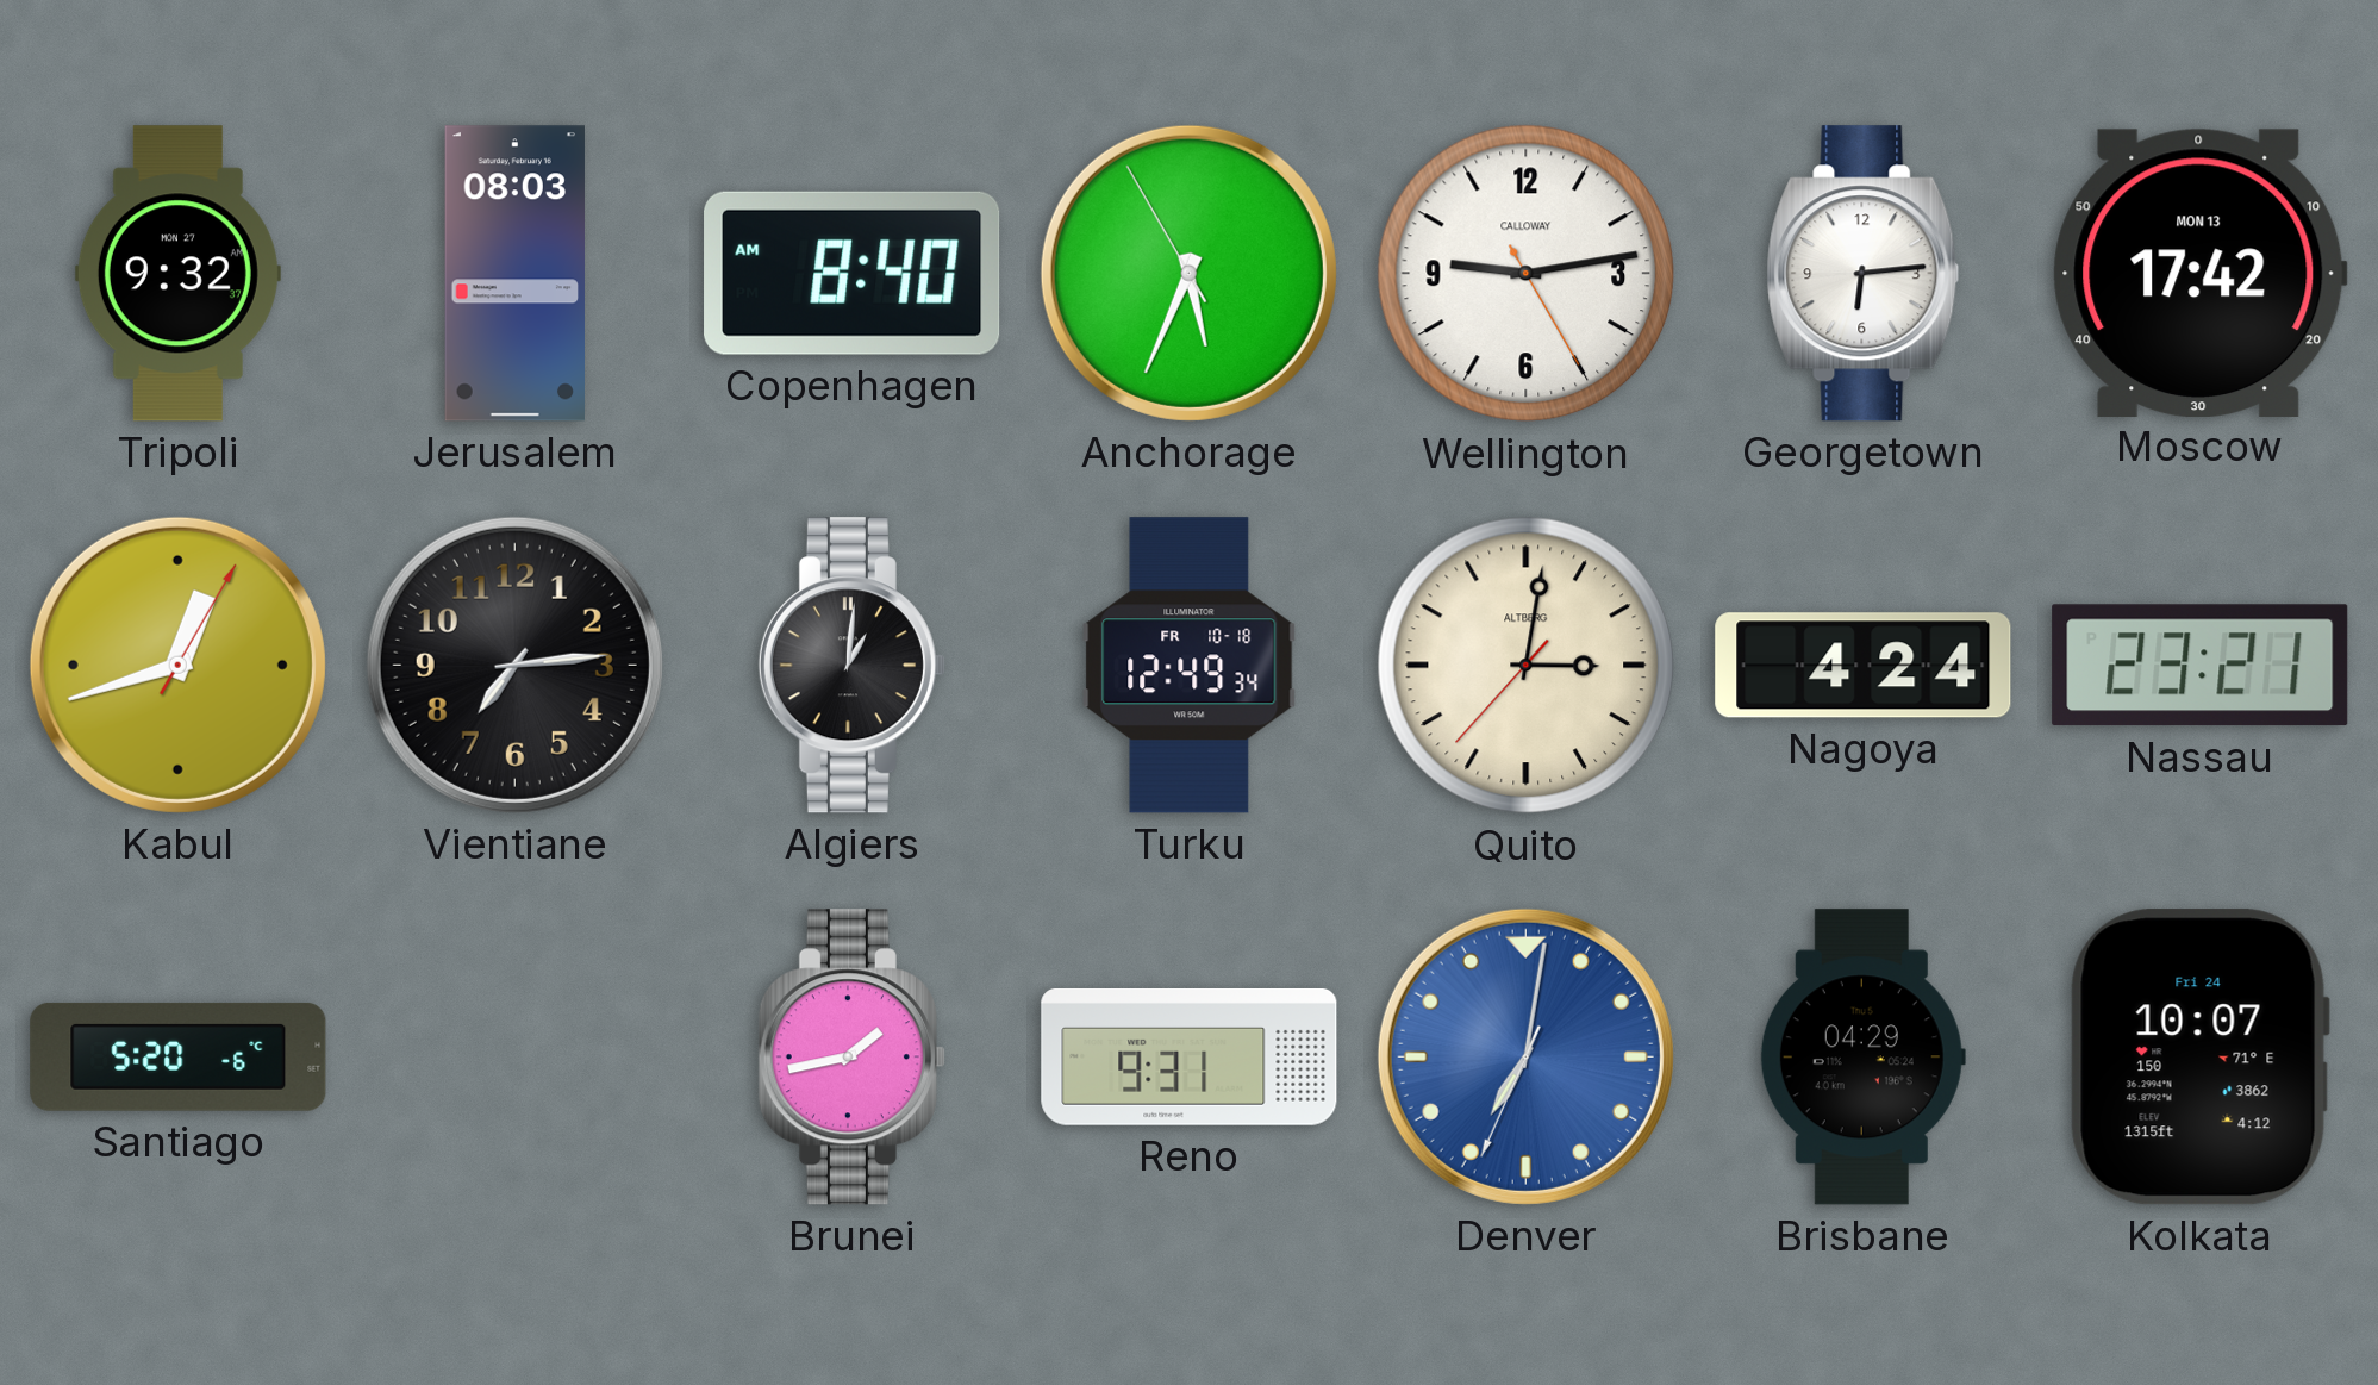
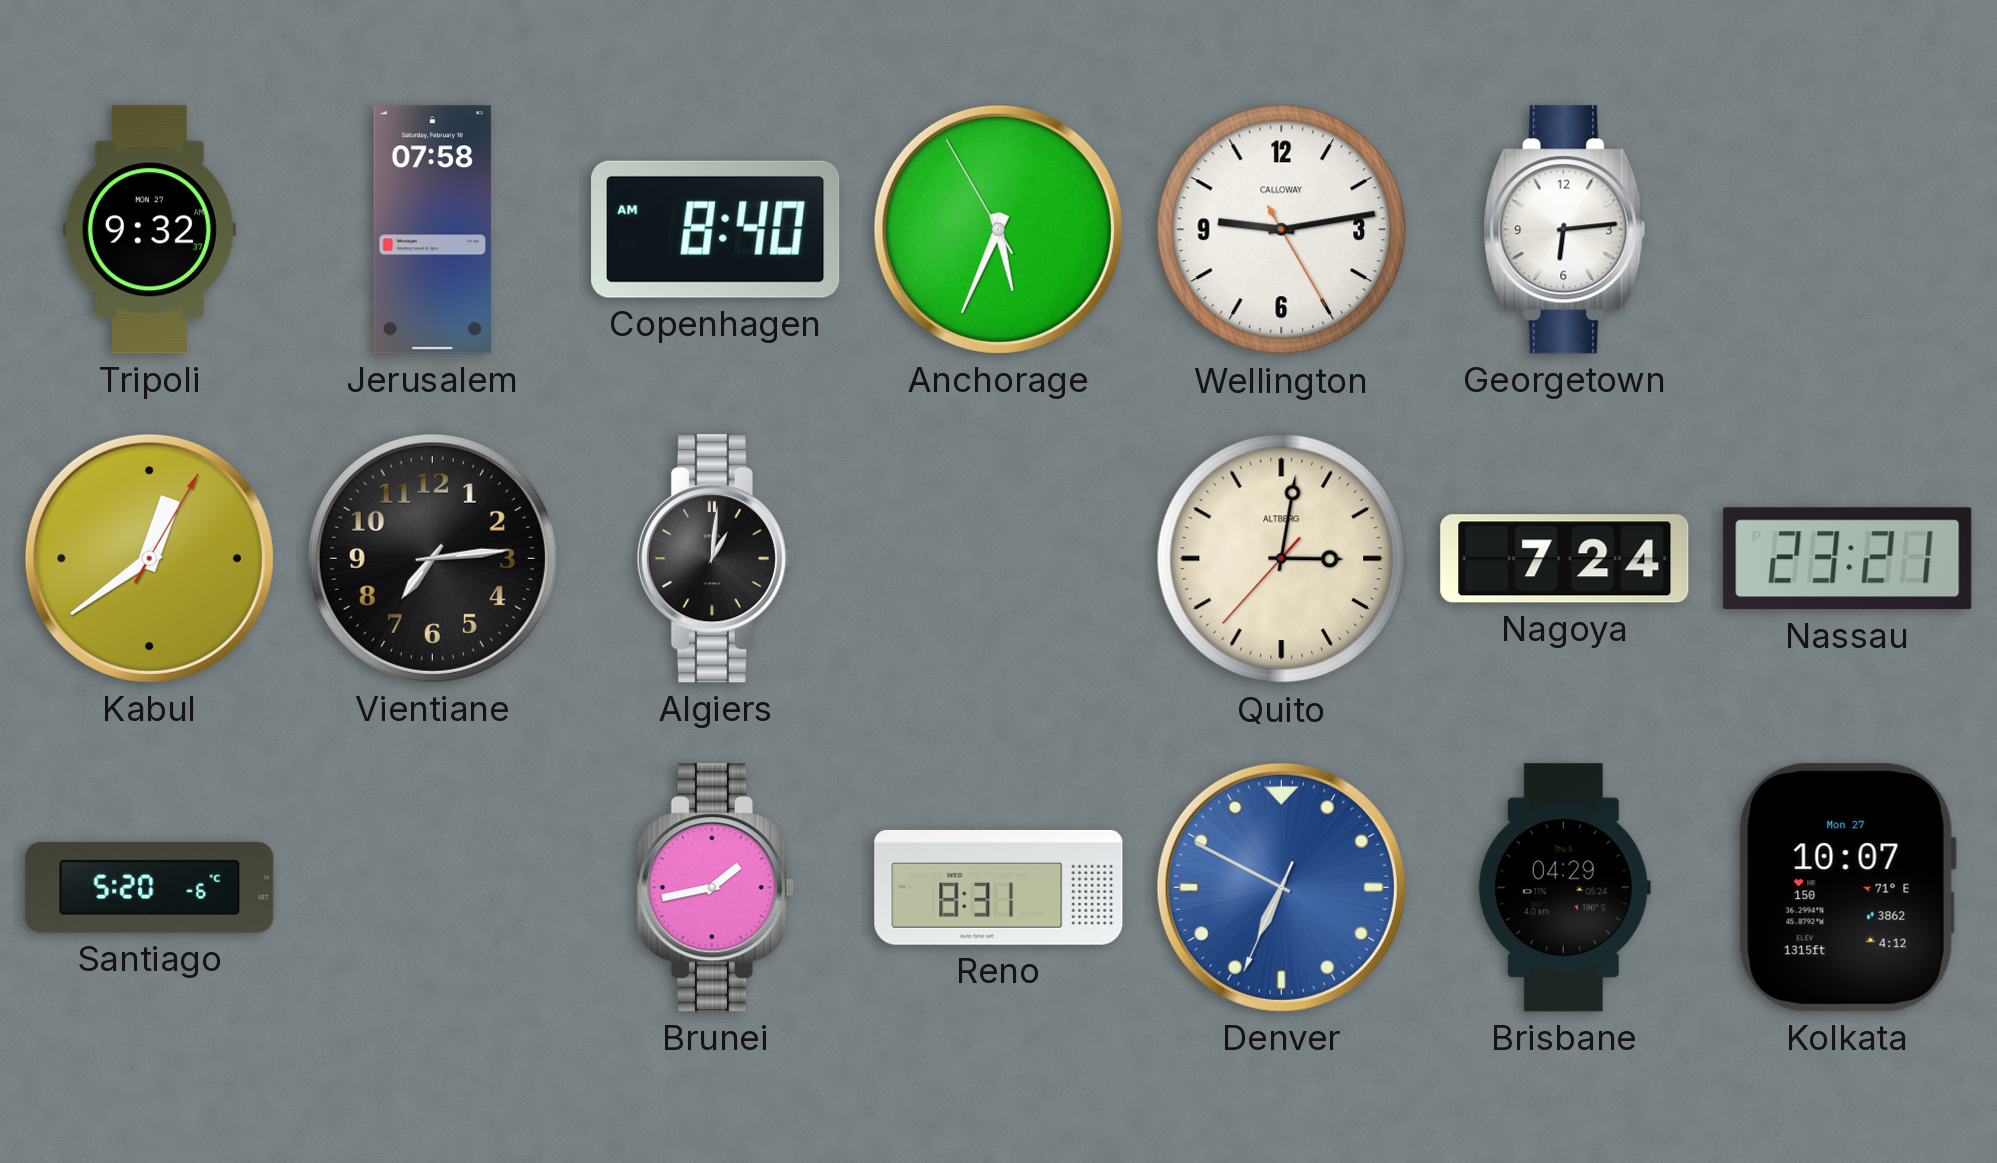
Jerusalem: 08:03 -> 07:58
Moscow: 17:42 -> none
Kabul: 12:42 -> 12:39
Turku: 12:49 -> none
Nagoya: 4:24 -> 7:24
Reno: 9:31 -> 8:31
Denver: 7:01 -> 6:49
Kolkata date: Fri 24 -> Mon 27
